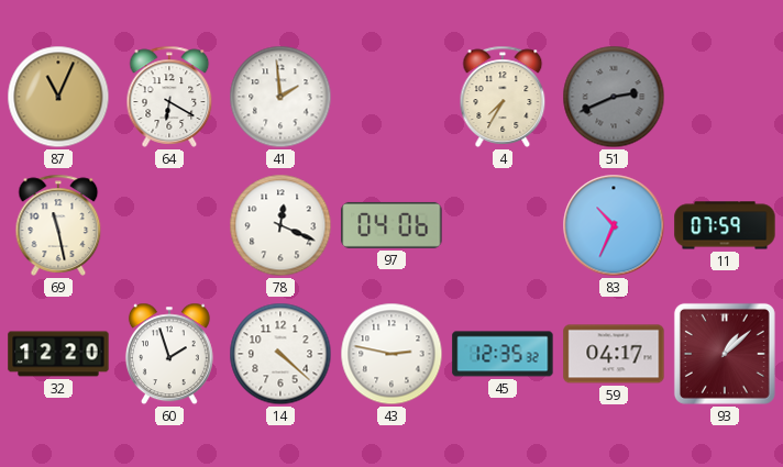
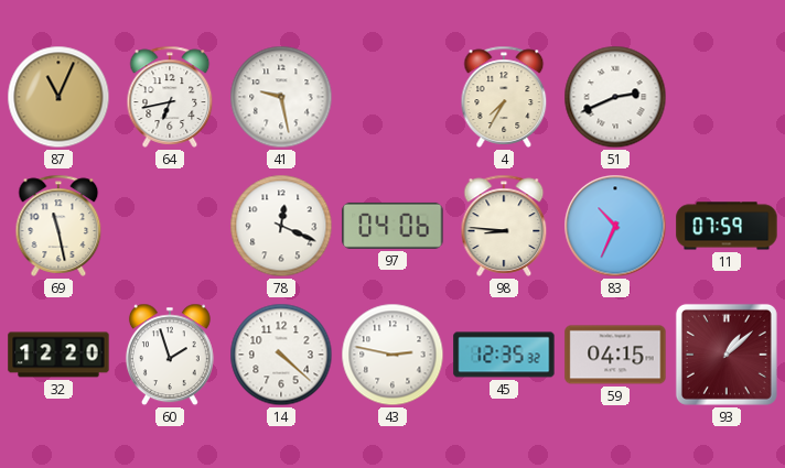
64: 6:20 -> 6:43
41: 1:59 -> 9:28
51 dial: grey -> white
98: none -> 8:46
59: 04:17 -> 04:15
